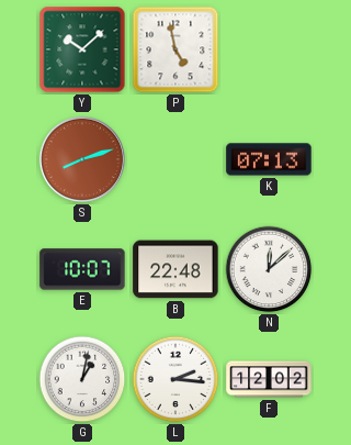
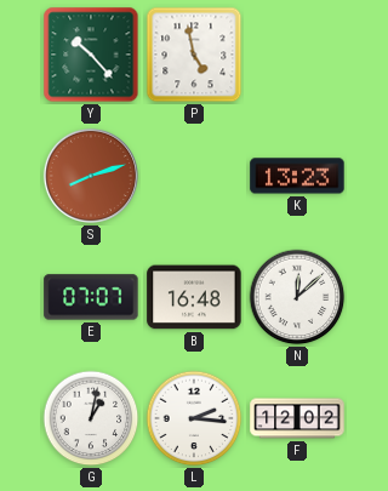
Y: 10:08 -> 10:23
K: 07:13 -> 13:23
E: 10:07 -> 07:07
B: 22:48 -> 16:48
